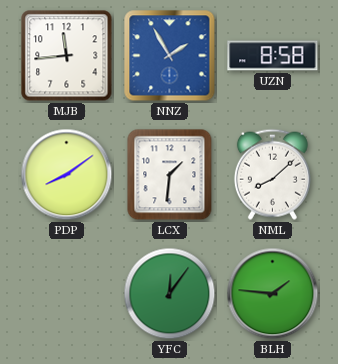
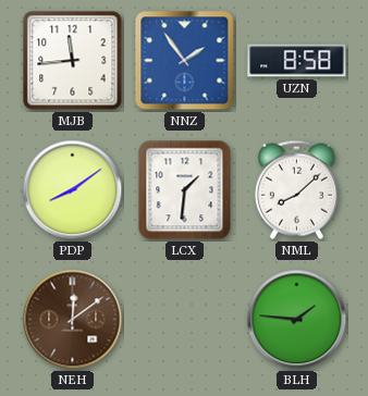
NNZ: 1:55 -> 1:54
NEH: none -> 12:09
YFC: 12:06 -> none
